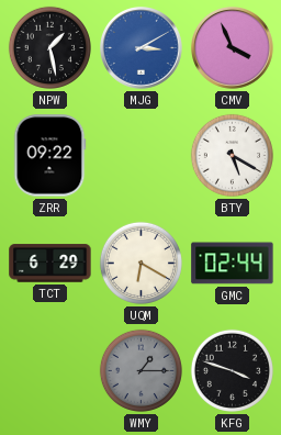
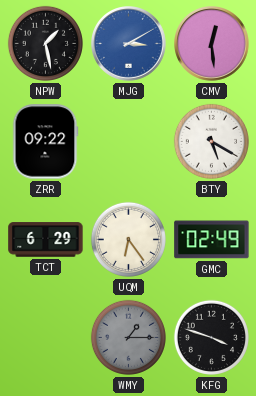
CMV: 3:56 -> 12:29
UQM: 6:20 -> 6:24
GMC: 02:44 -> 02:49
